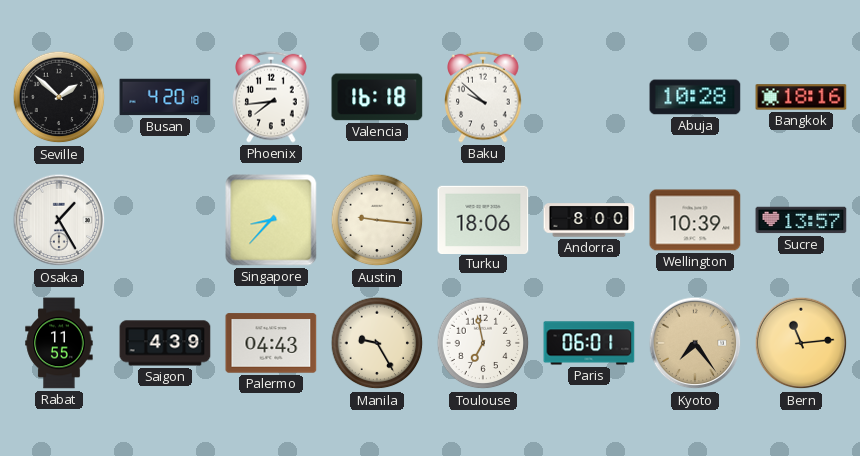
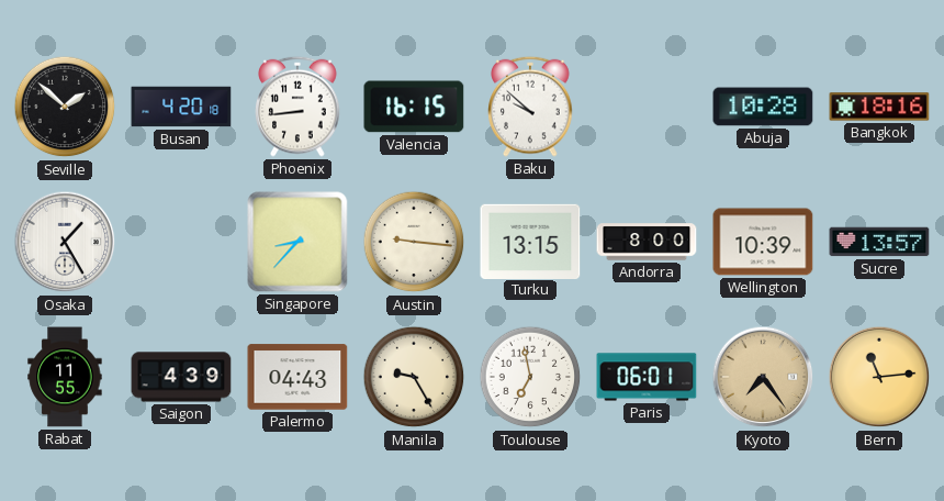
Phoenix: 7:44 -> 8:44
Valencia: 16:18 -> 16:15
Turku: 18:06 -> 13:15
